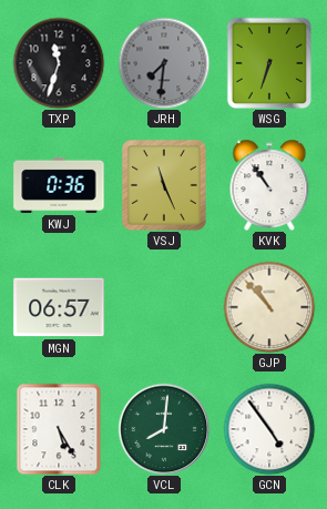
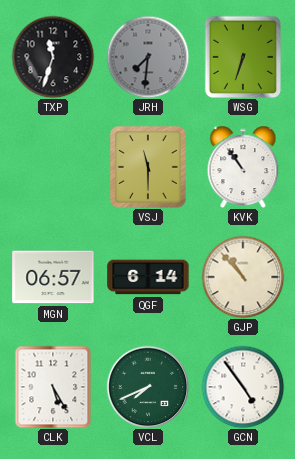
KWJ: 0:36 -> none
VSJ: 11:26 -> 11:30
QGF: none -> 6:14
VCL: 8:01 -> 7:41
